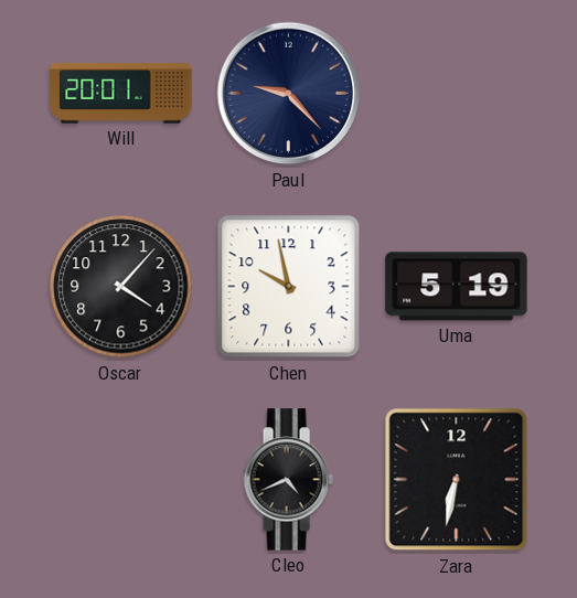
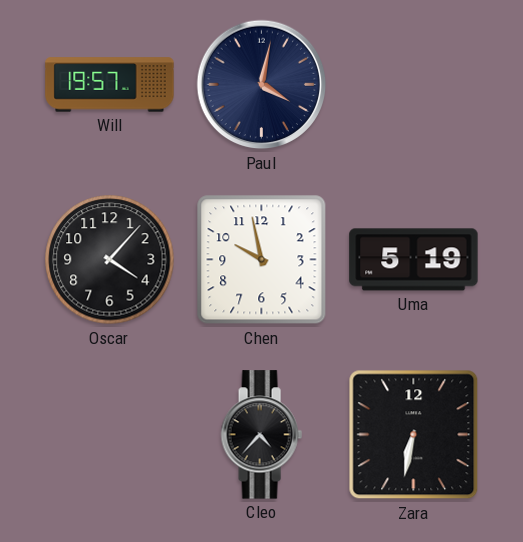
Will: 20:01 -> 19:57
Paul: 9:23 -> 4:02
Cleo: 4:41 -> 4:37
